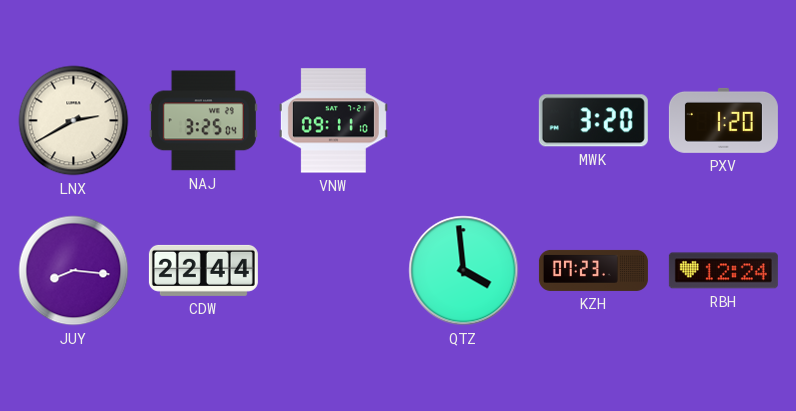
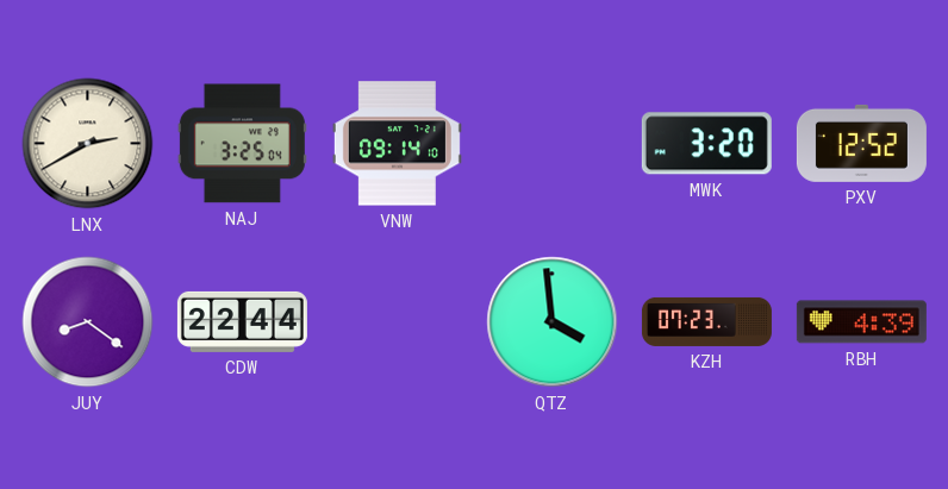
VNW: 09:11 -> 09:14
PXV: 1:20 -> 12:52
JUY: 8:16 -> 8:21
RBH: 12:24 -> 4:39
